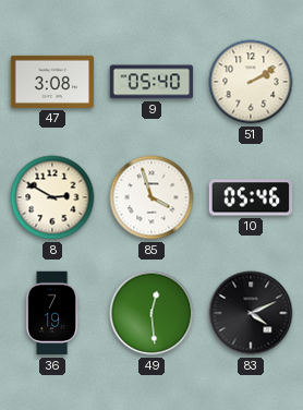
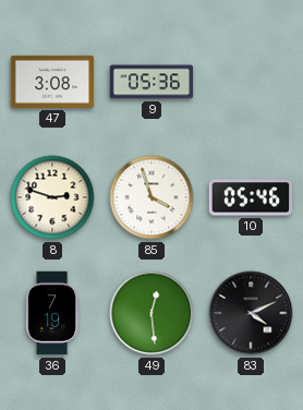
9: 05:40 -> 05:36
51: 2:10 -> none
8: 2:50 -> 2:48
